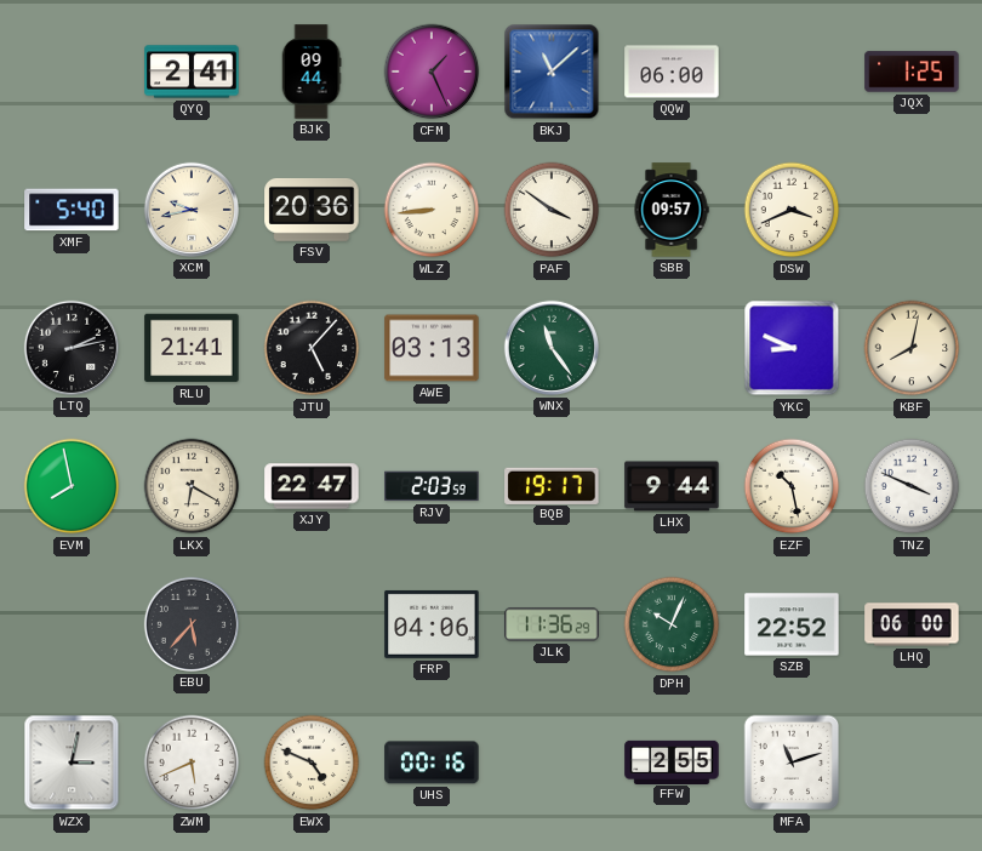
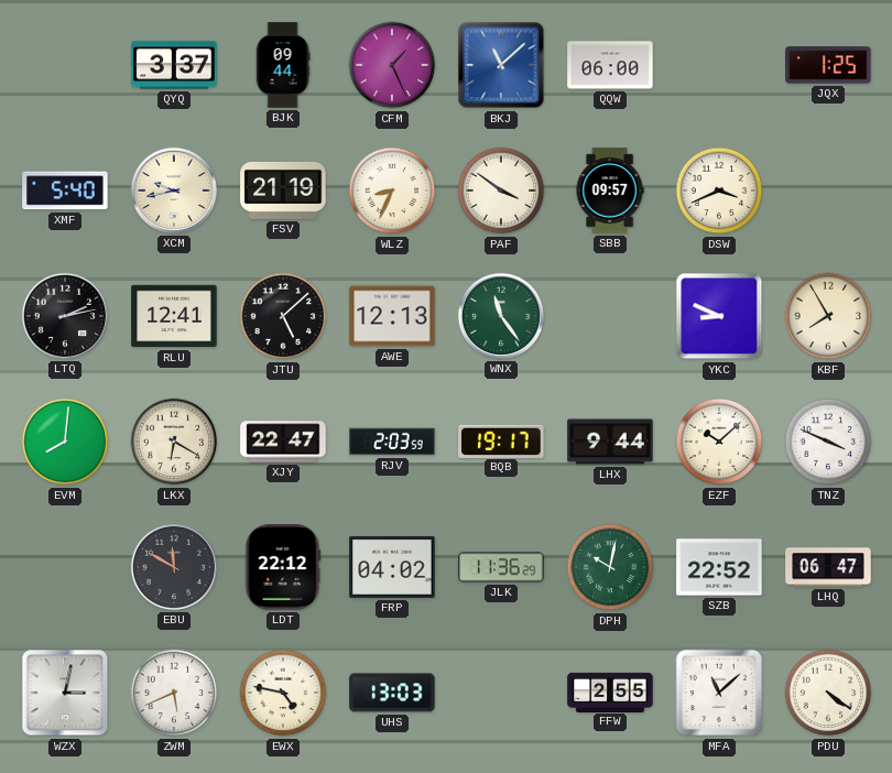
QYQ: 2:41 -> 3:37
FSV: 20:36 -> 21:19
WLZ: 8:44 -> 8:34
RLU: 21:41 -> 12:41
JTU: 5:07 -> 5:08
AWE: 03:13 -> 12:13
KBF: 8:02 -> 7:55
EVM: 7:58 -> 8:01
EZF: 10:28 -> 10:08
EBU: 5:37 -> 11:50
LDT: none -> 22:12
FRP: 04:06 -> 04:02
DPH: 10:04 -> 10:02
LHQ: 06:00 -> 06:47
EWX: 4:49 -> 4:47
UHS: 00:16 -> 13:03
MFA: 11:12 -> 11:08
PDU: none -> 4:21
